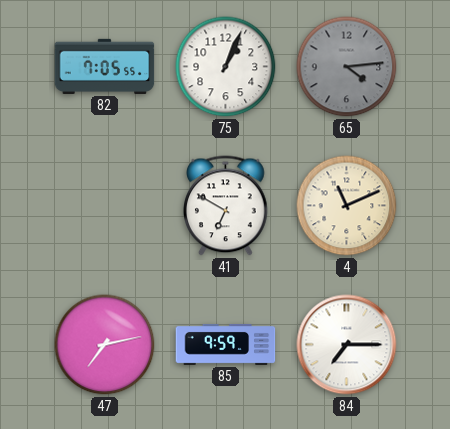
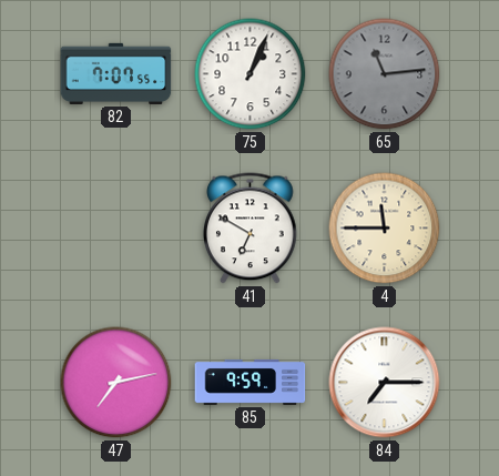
82: 7:05 -> 7:07
65: 4:14 -> 11:14
4: 11:11 -> 11:45
